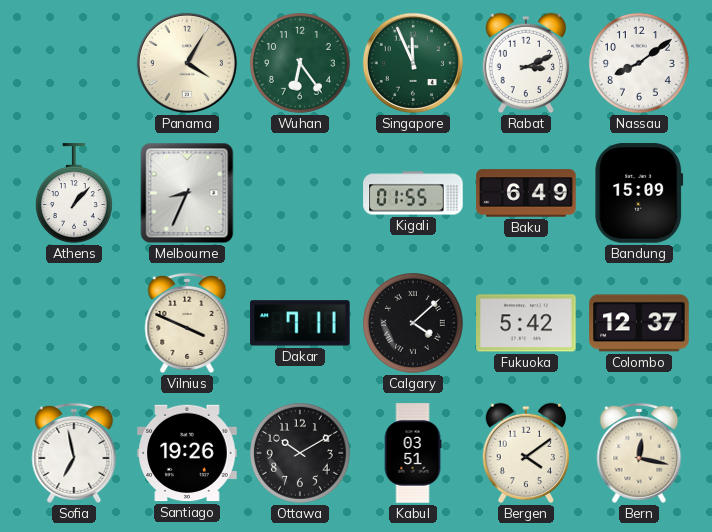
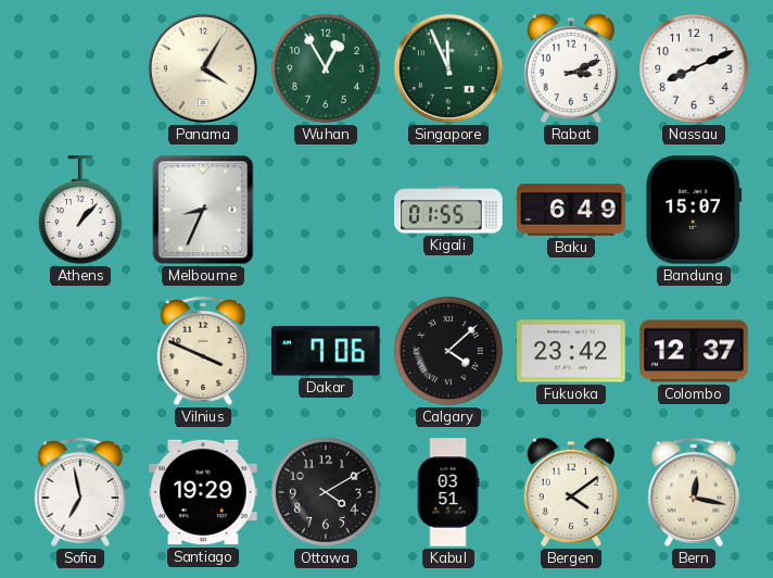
Wuhan: 6:24 -> 12:55
Nassau: 8:09 -> 8:11
Bandung: 15:09 -> 15:07
Dakar: 7:11 -> 7:06
Fukuoka: 5:42 -> 23:42
Santiago: 19:26 -> 19:29
Ottawa: 10:10 -> 4:10
